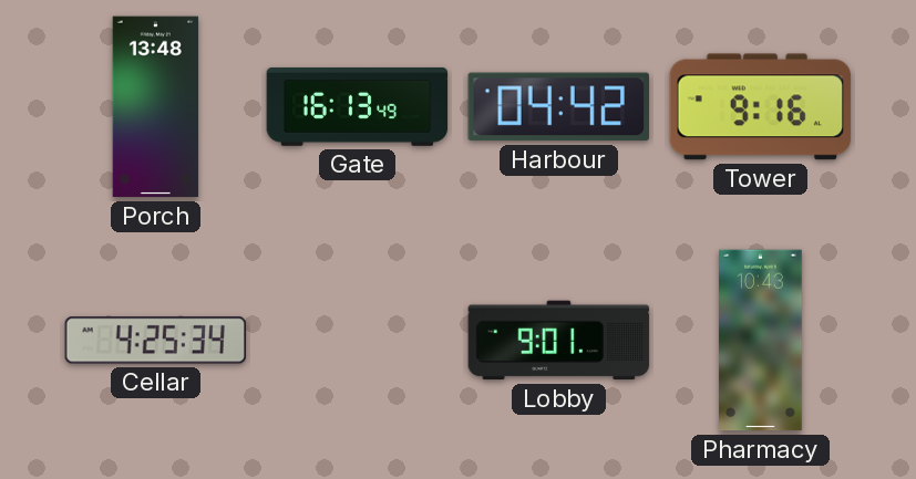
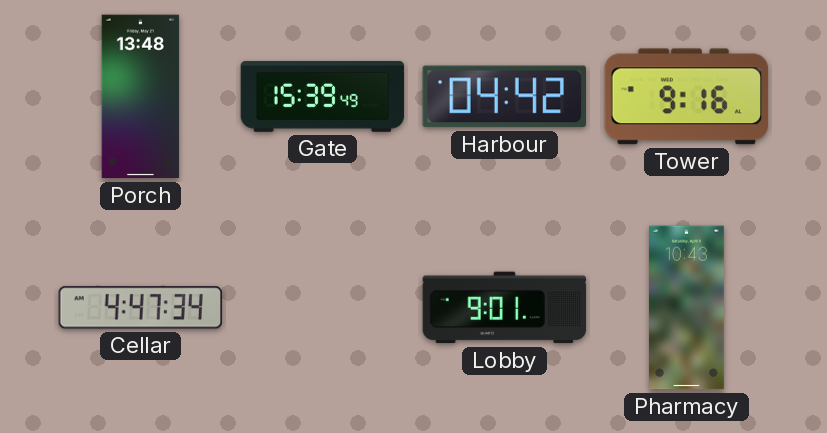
Gate: 16:13 -> 15:39
Cellar: 4:25 -> 4:47
